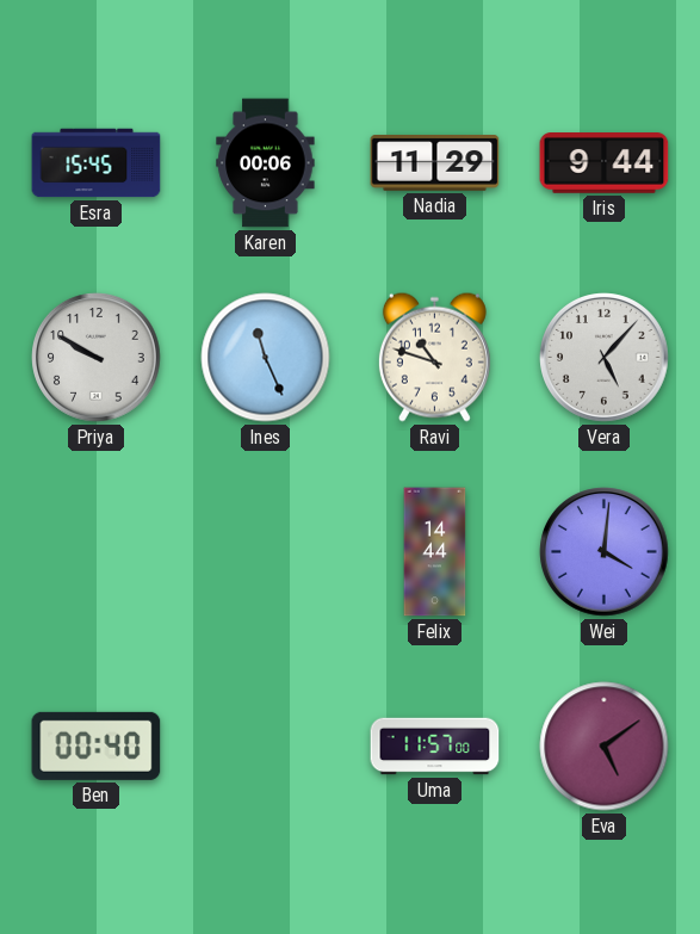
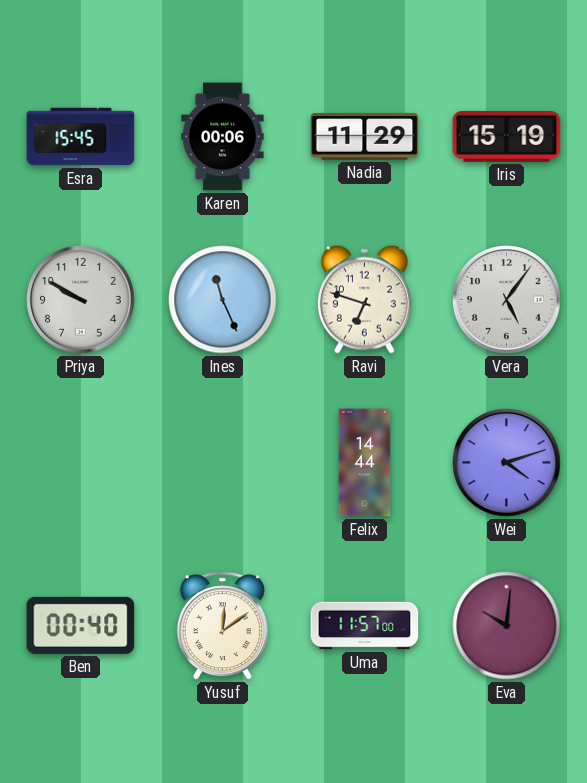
Iris: 9:44 -> 15:19
Ravi: 10:48 -> 6:48
Vera: 5:07 -> 5:06
Wei: 4:01 -> 4:12
Yusuf: none -> 12:09
Eva: 5:09 -> 10:01
